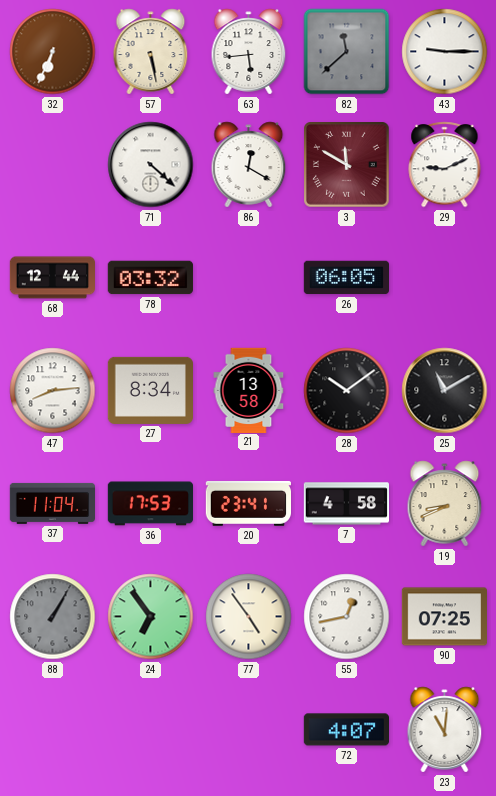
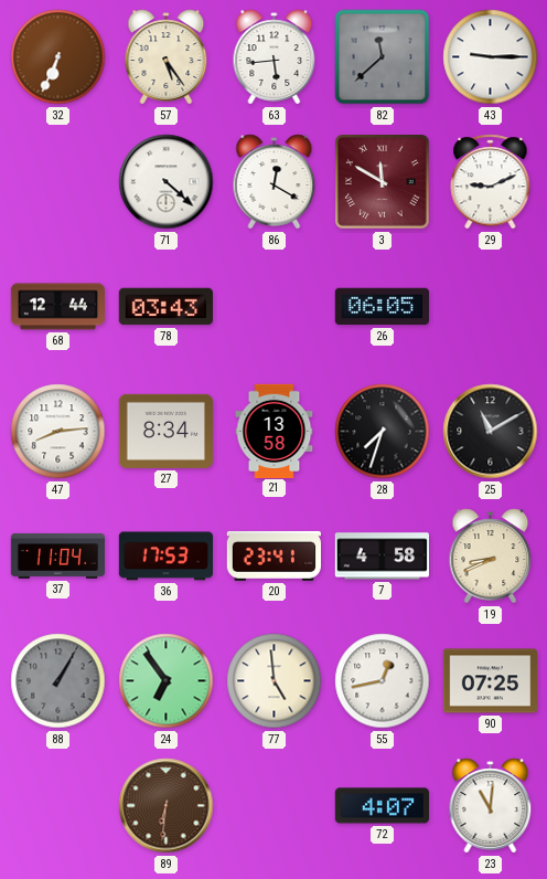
57: 5:28 -> 5:24
78: 03:32 -> 03:43
28: 10:09 -> 7:33
77: 4:54 -> 4:59
89: none -> 6:31
